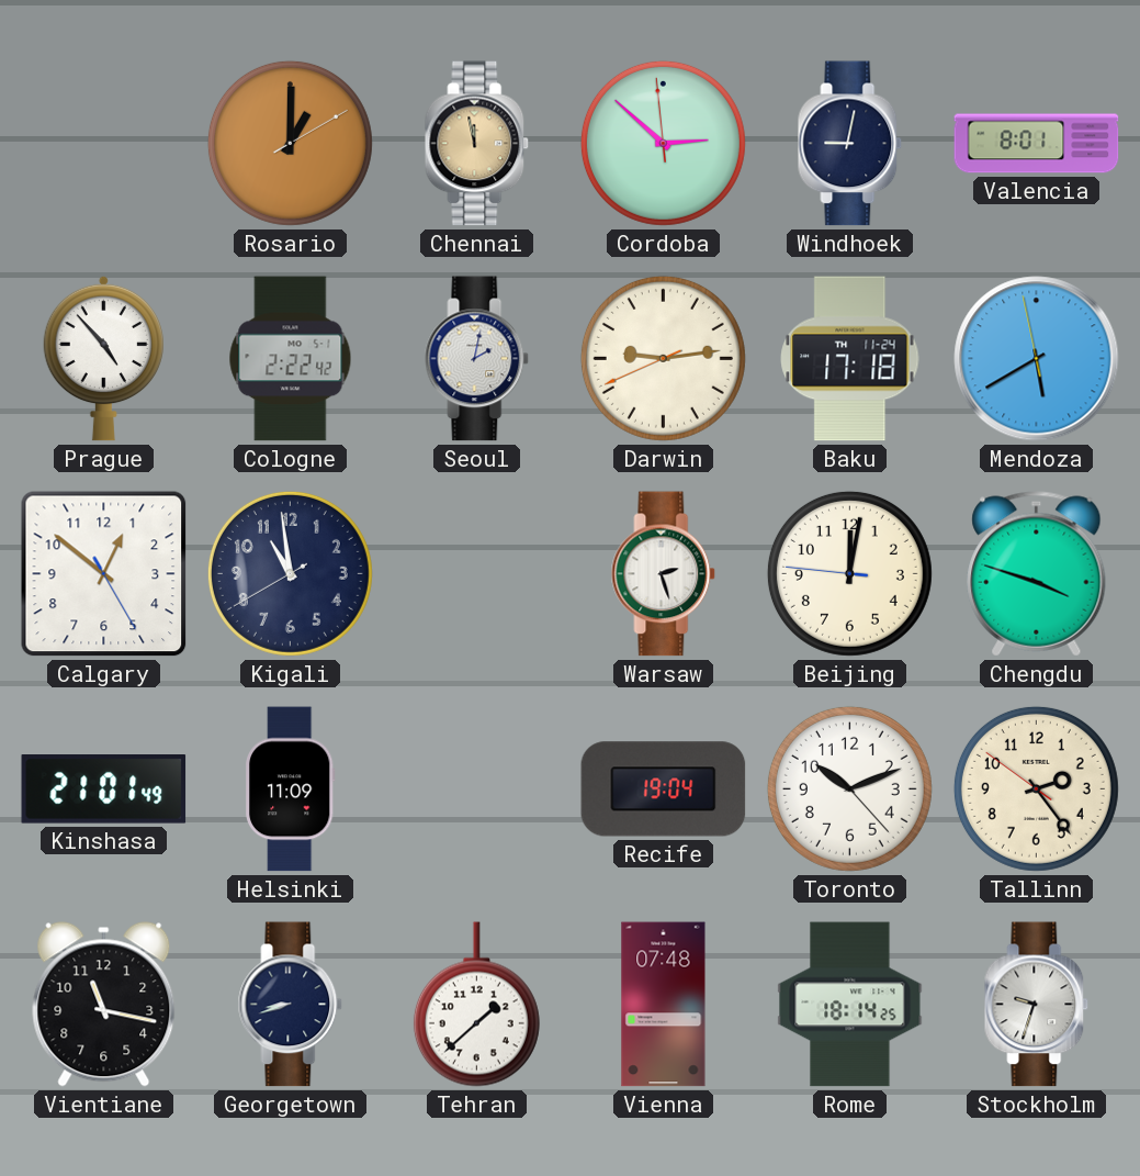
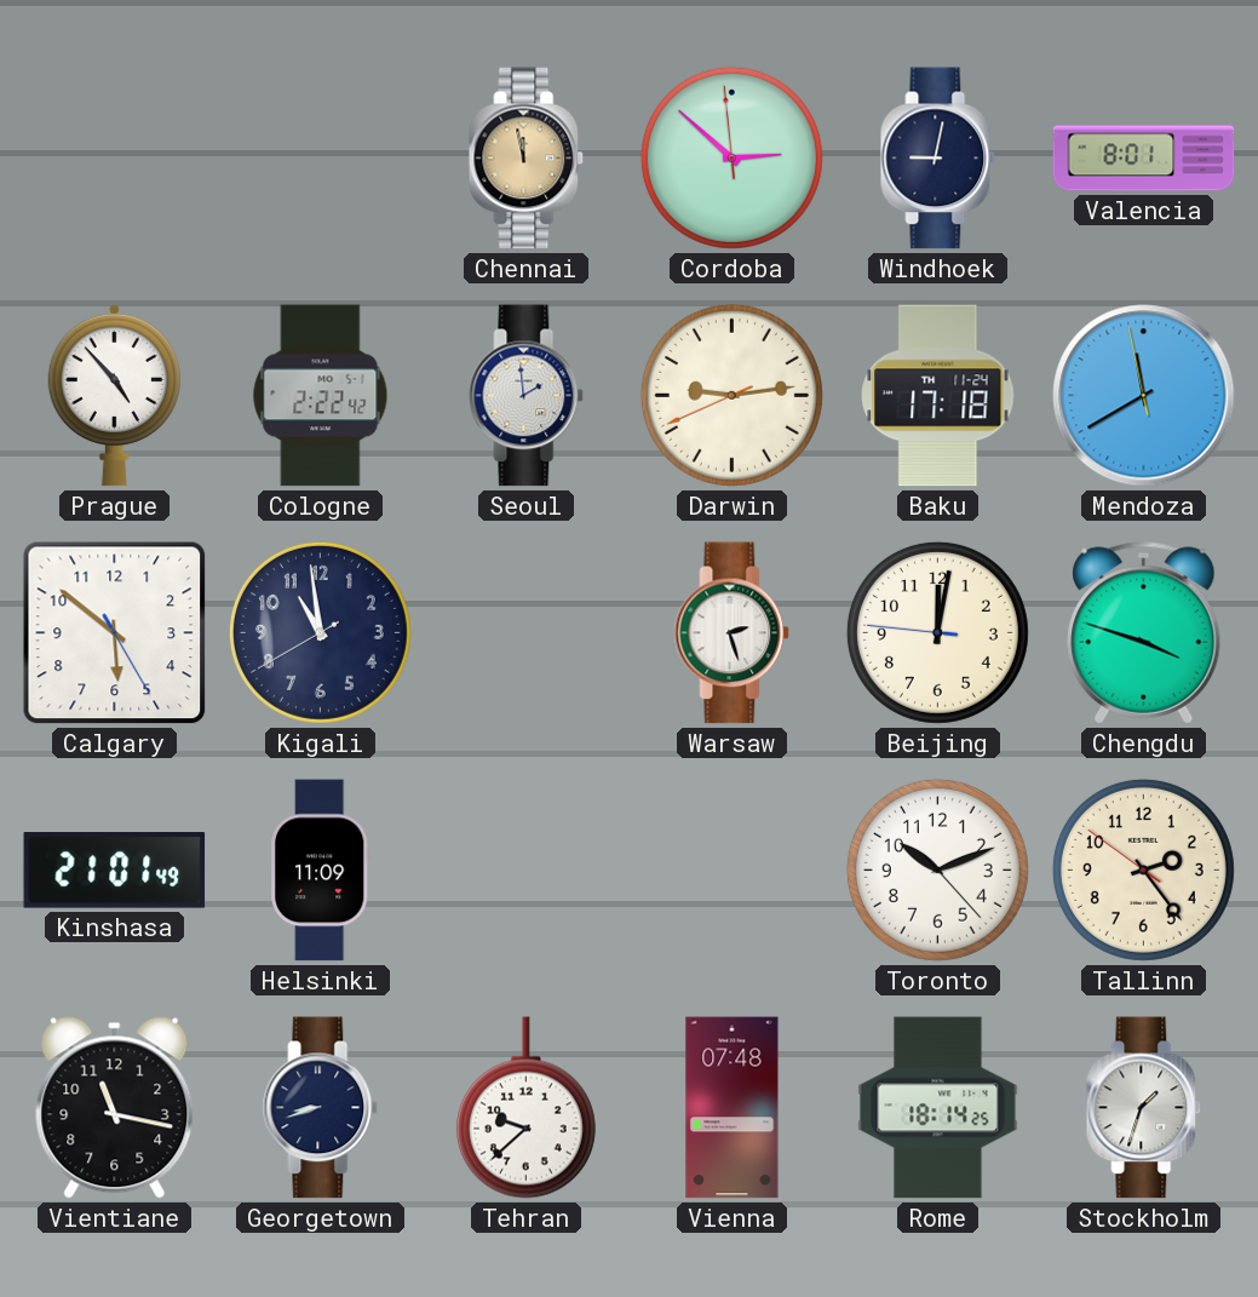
Rosario: 1:00 -> none
Seoul: 2:02 -> 1:59
Mendoza: 5:39 -> 11:39
Calgary: 12:51 -> 5:51
Recife: 19:04 -> none
Tehran: 1:38 -> 9:38
Stockholm: 9:33 -> 1:33
